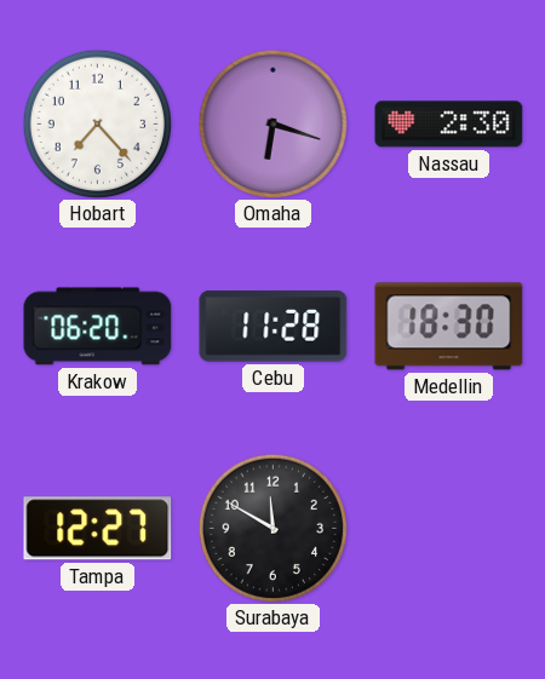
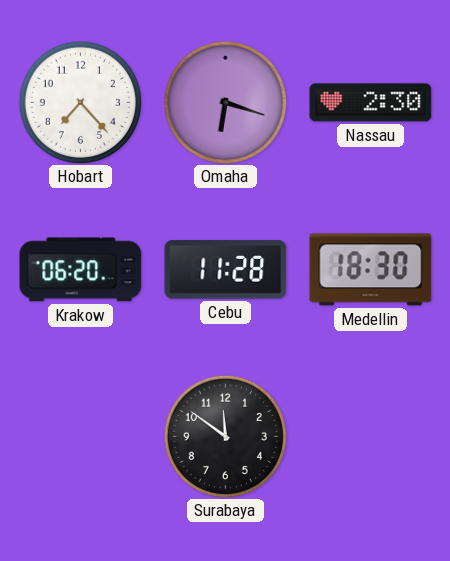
Tampa: 12:27 -> none
Surabaya: 11:50 -> 11:51
